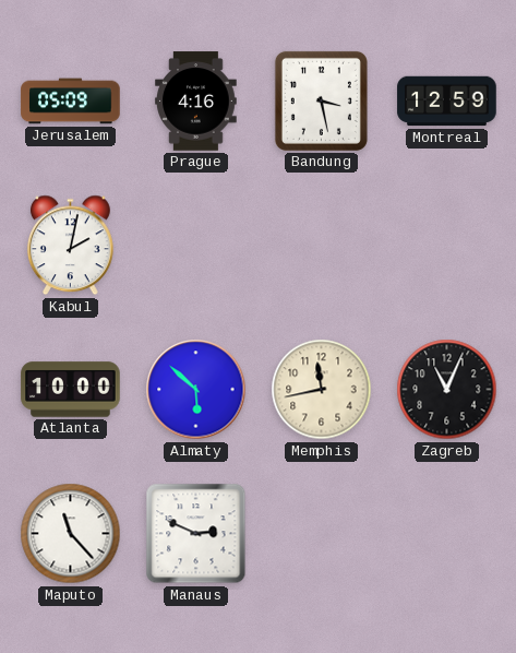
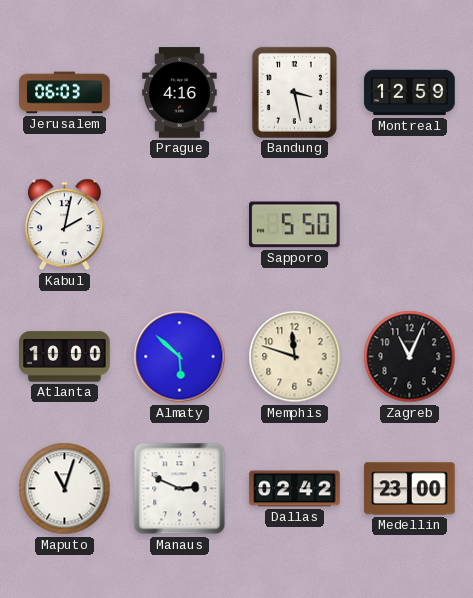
Jerusalem: 05:09 -> 06:03
Sapporo: none -> 5:50
Memphis: 11:43 -> 11:48
Maputo: 11:23 -> 11:03
Dallas: none -> 02:42
Medellin: none -> 23:00
